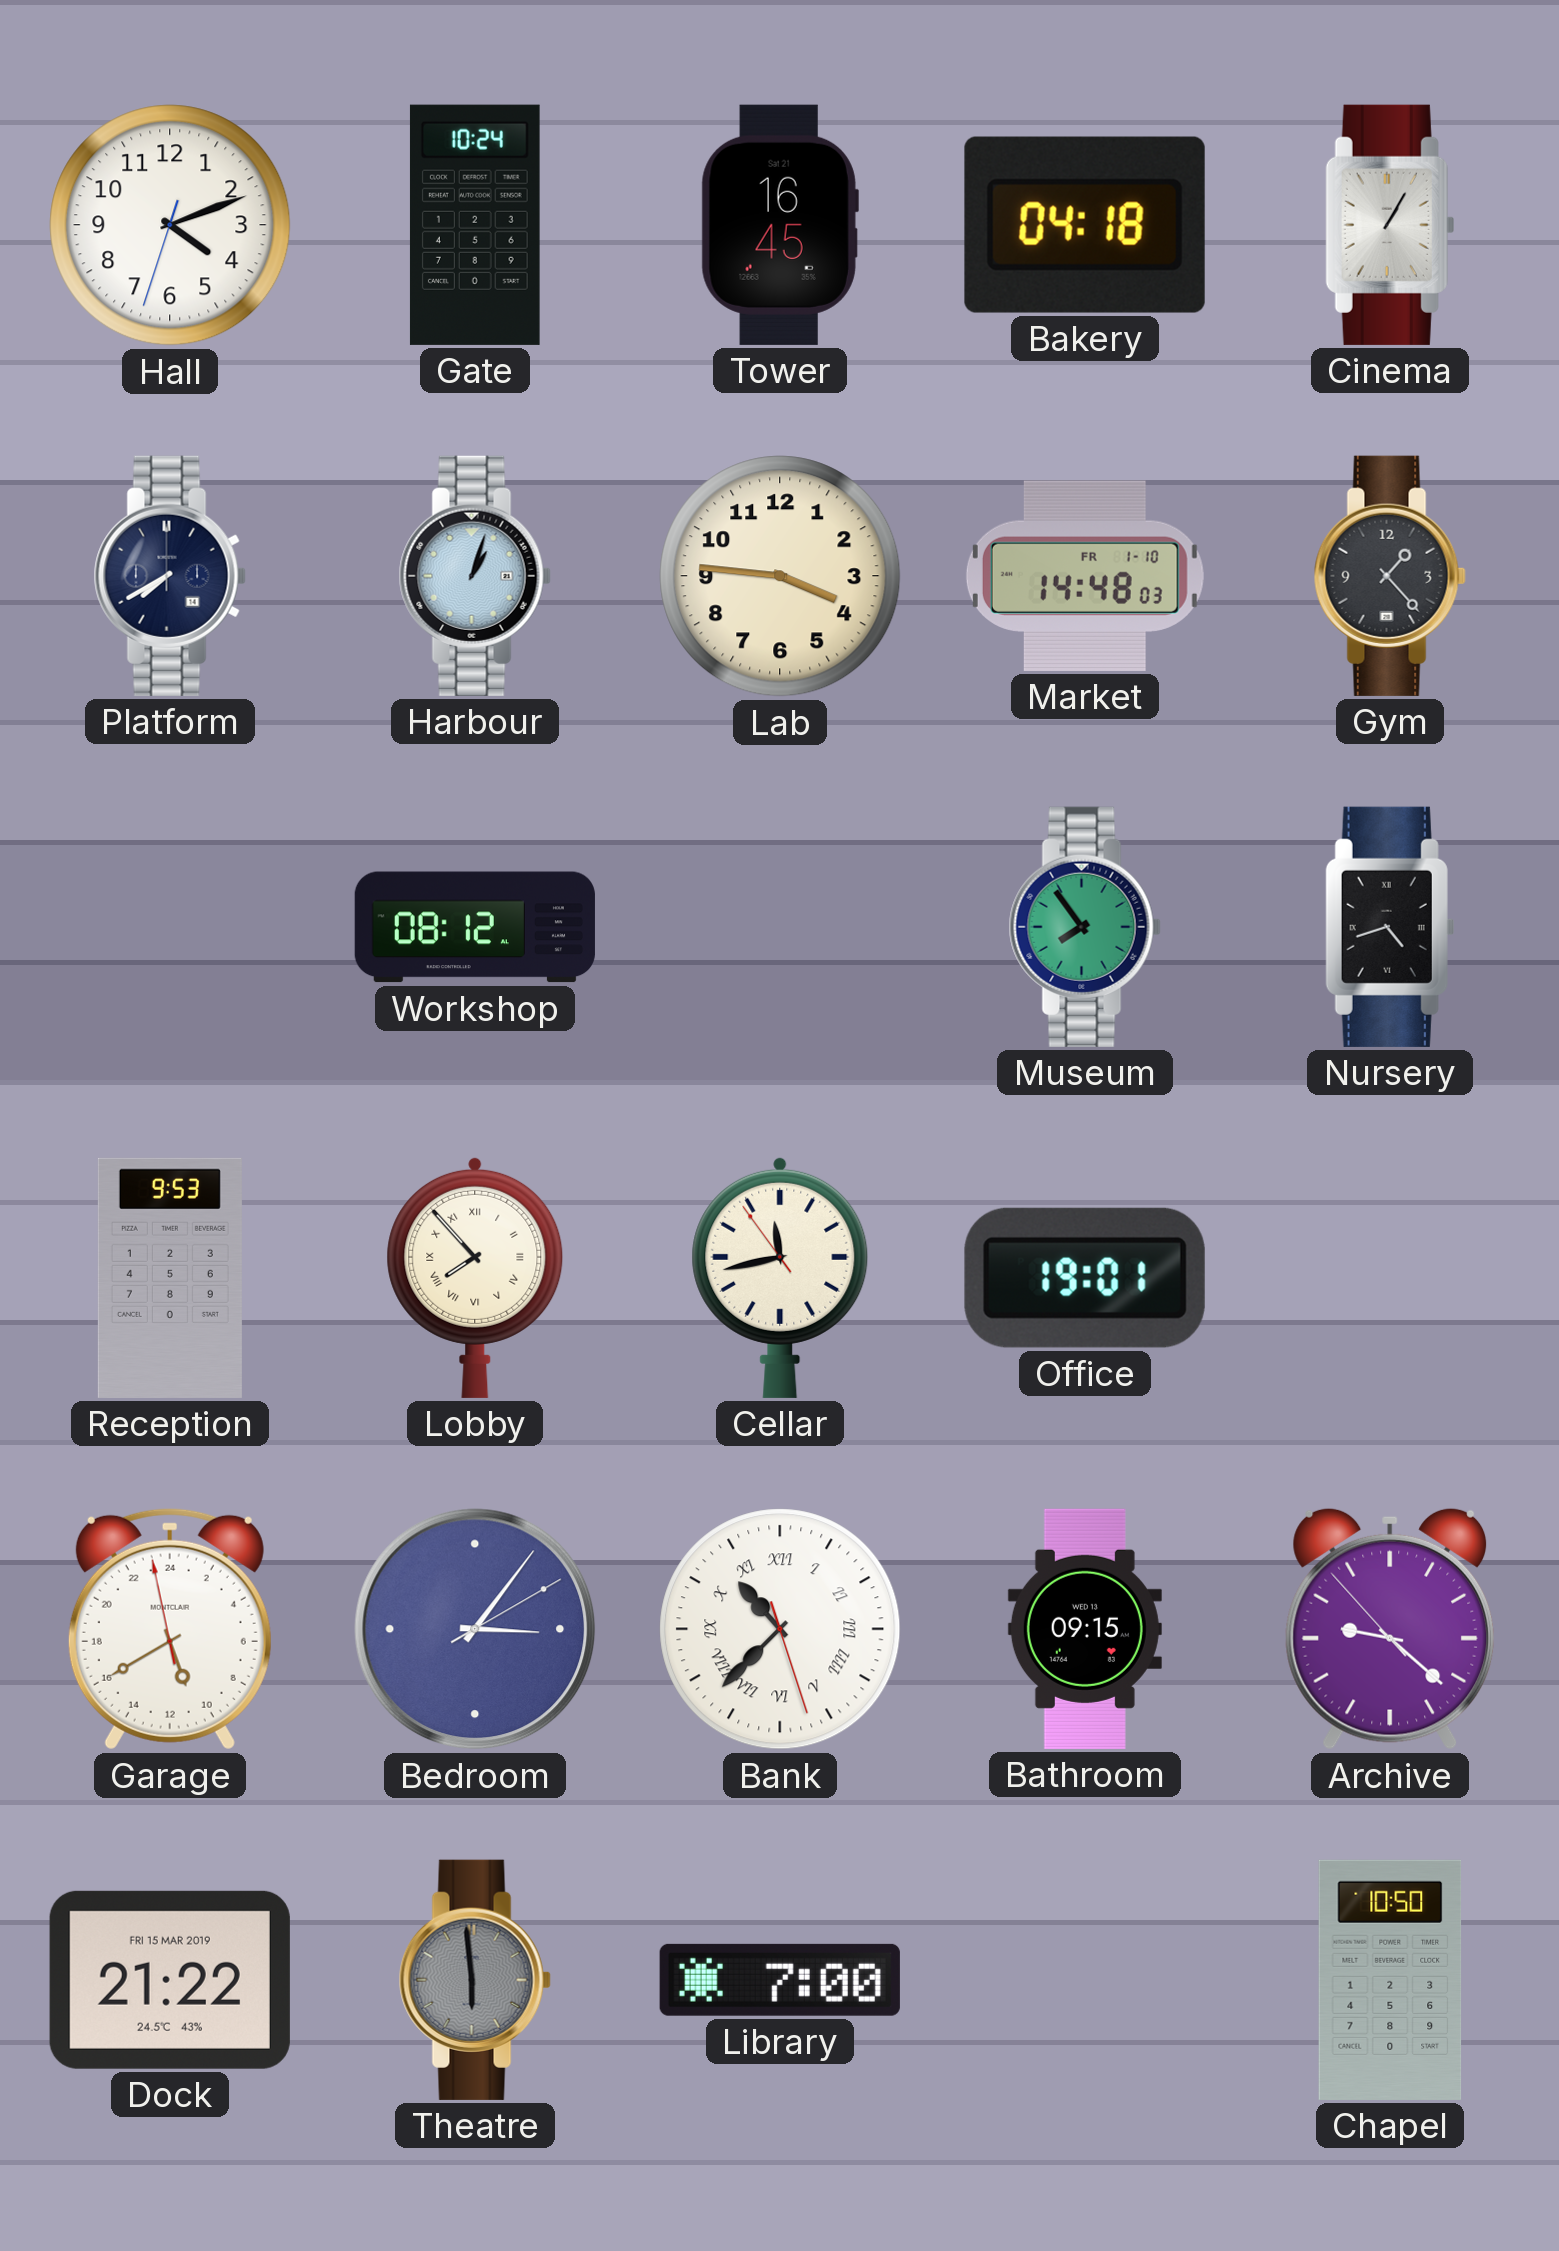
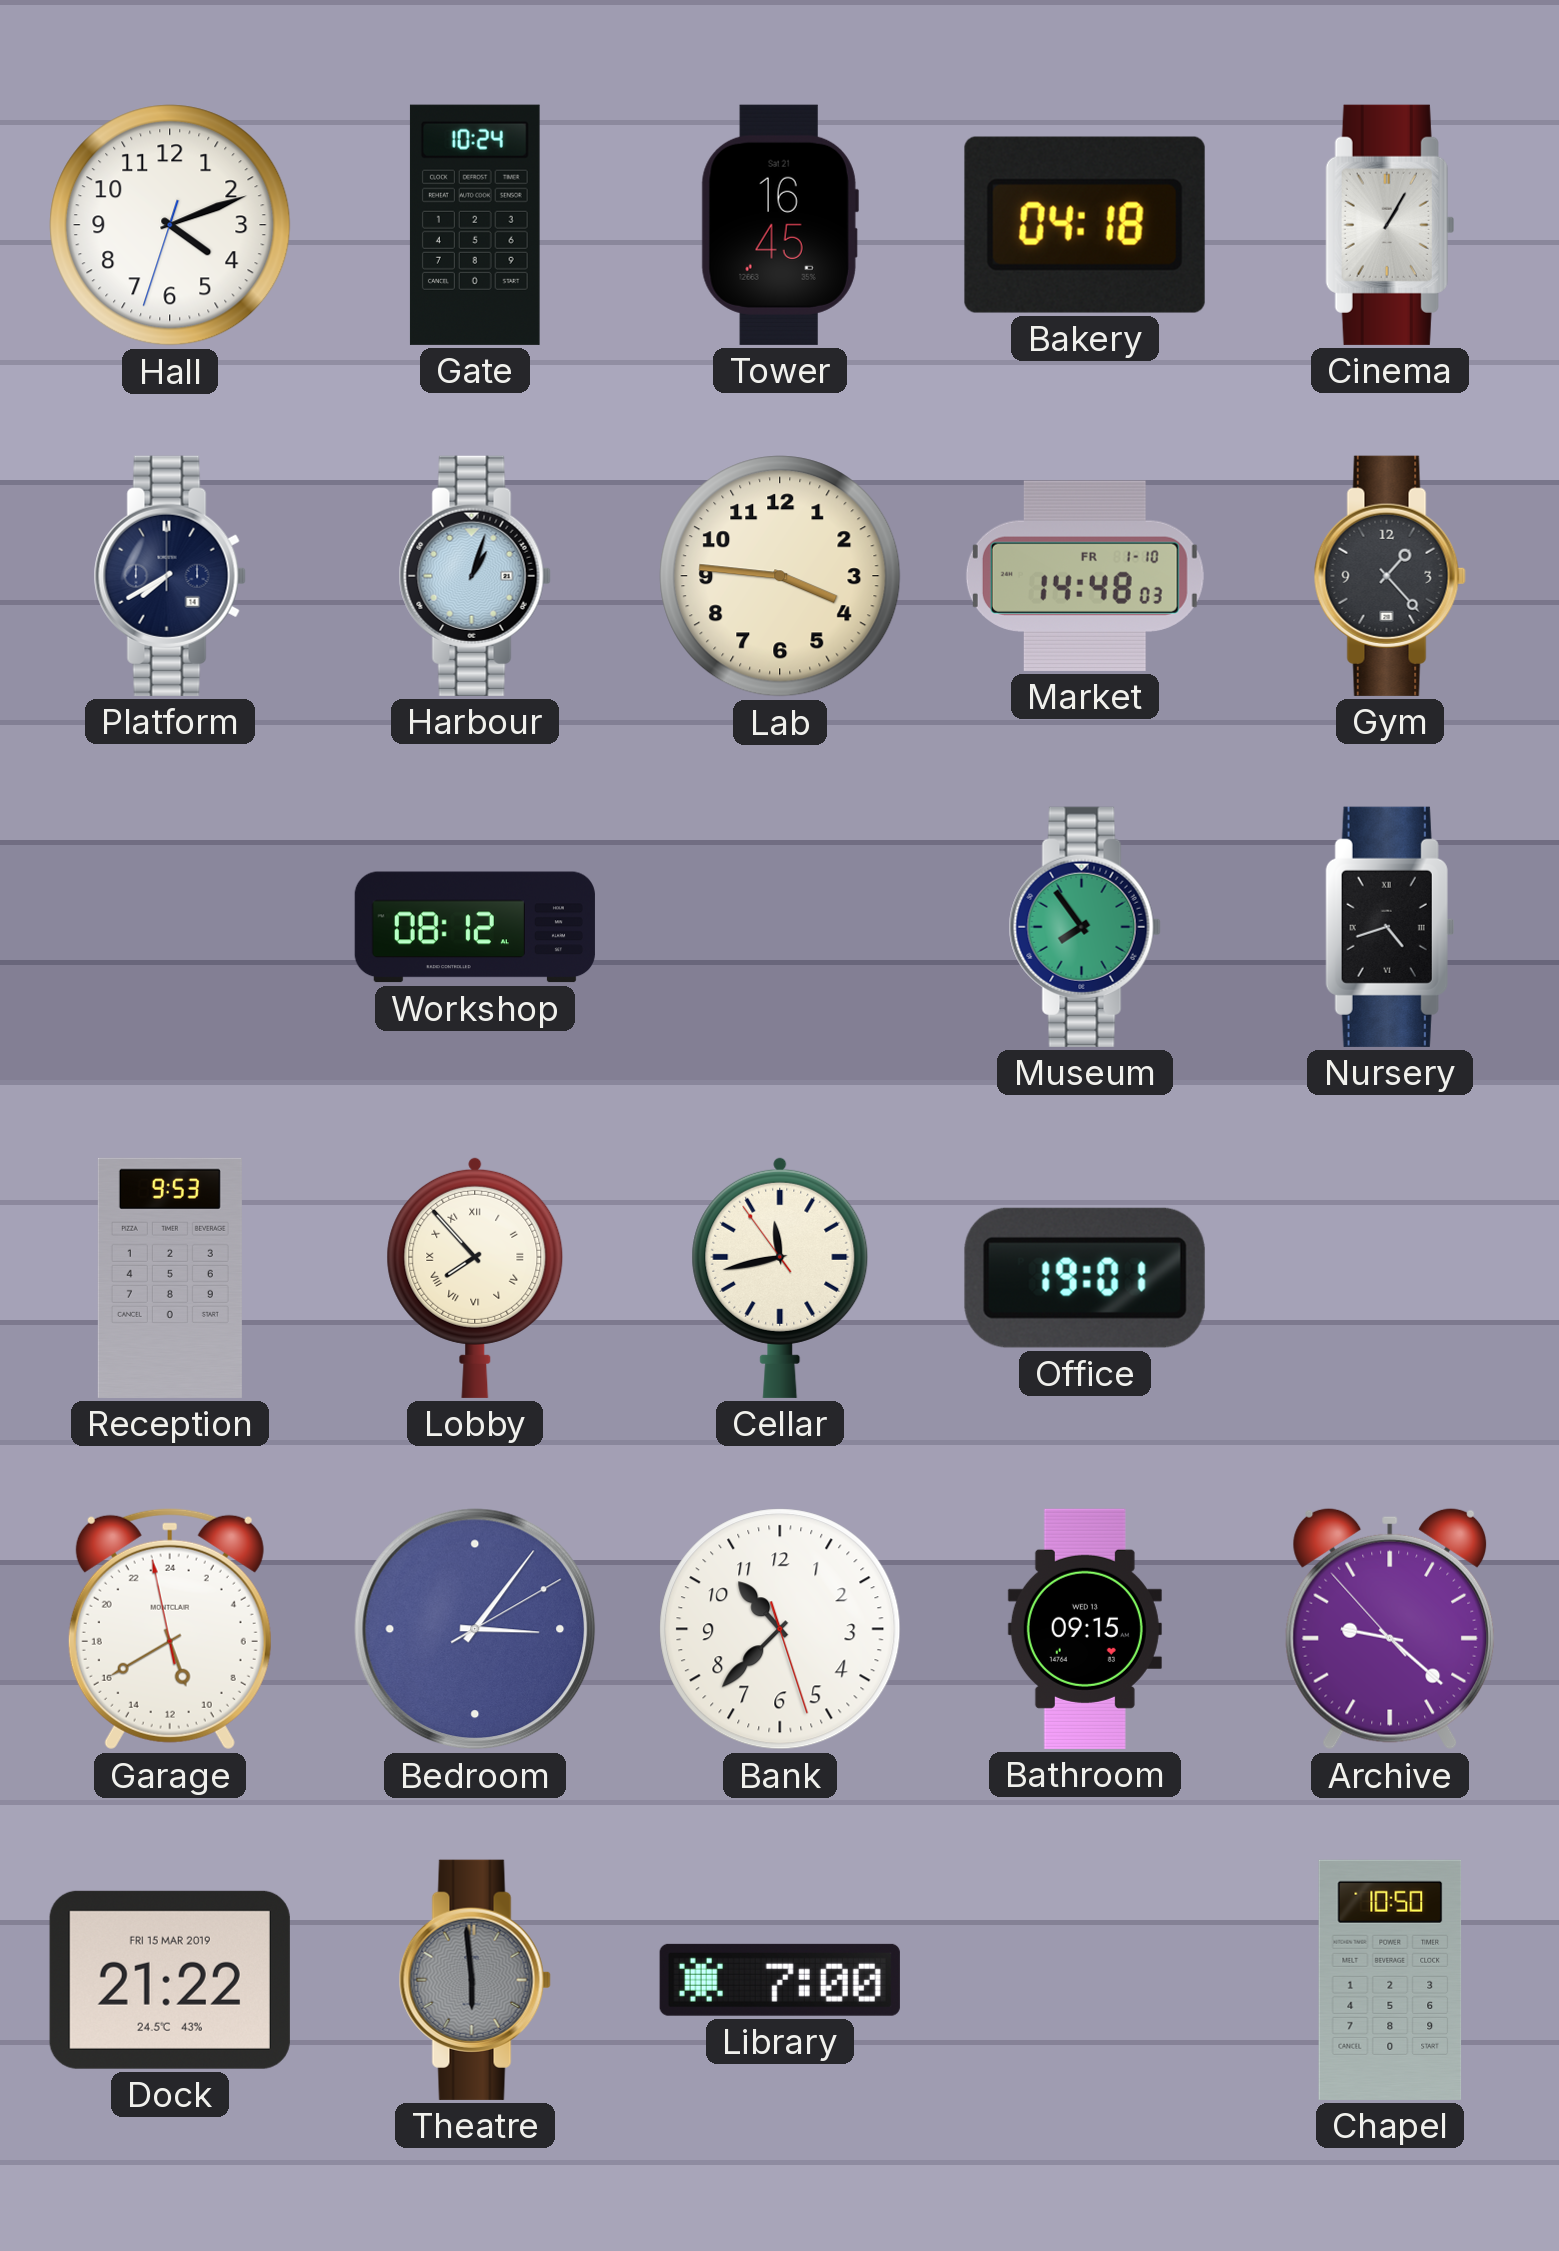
Bank numerals: Roman -> Arabic
